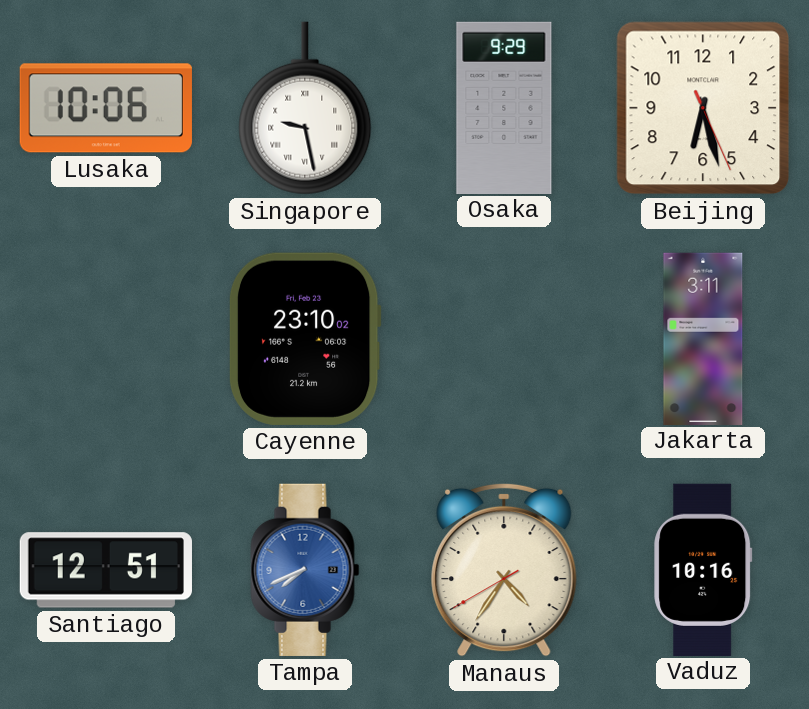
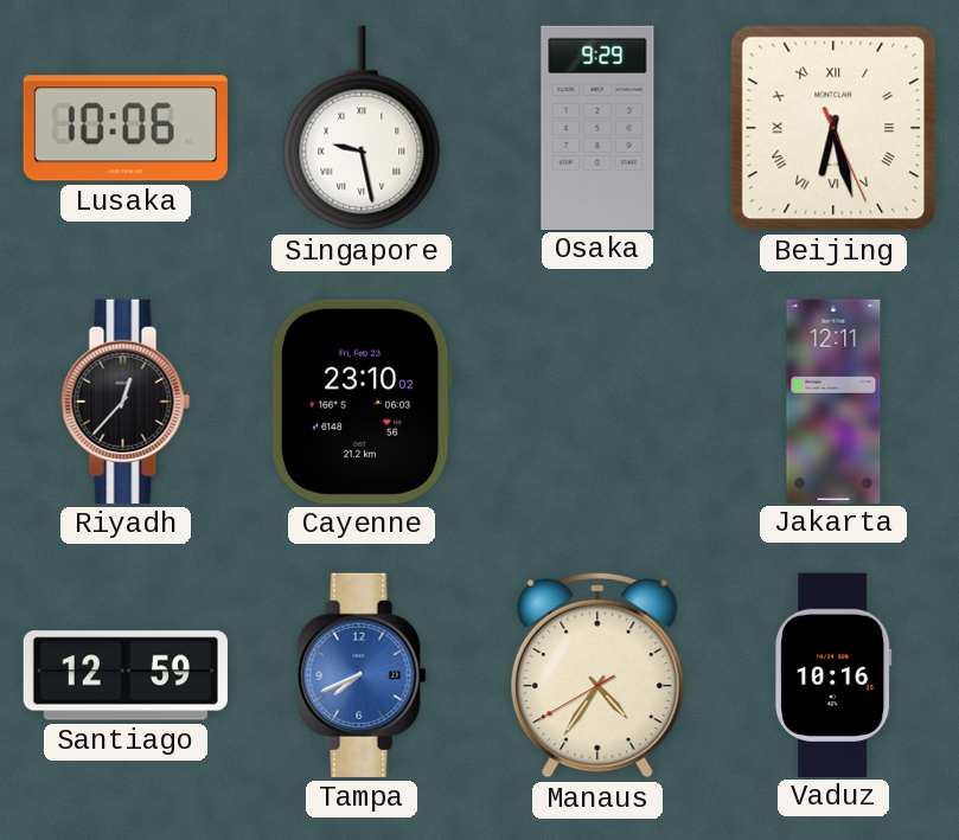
Beijing numerals: Arabic -> Roman
Riyadh: none -> 12:37
Jakarta: 3:11 -> 12:11
Santiago: 12:51 -> 12:59
